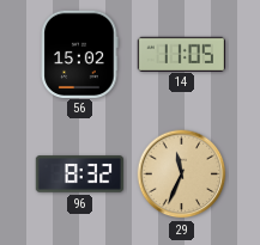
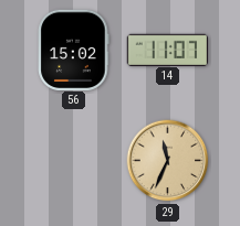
14: 11:05 -> 11:07
96: 8:32 -> none
